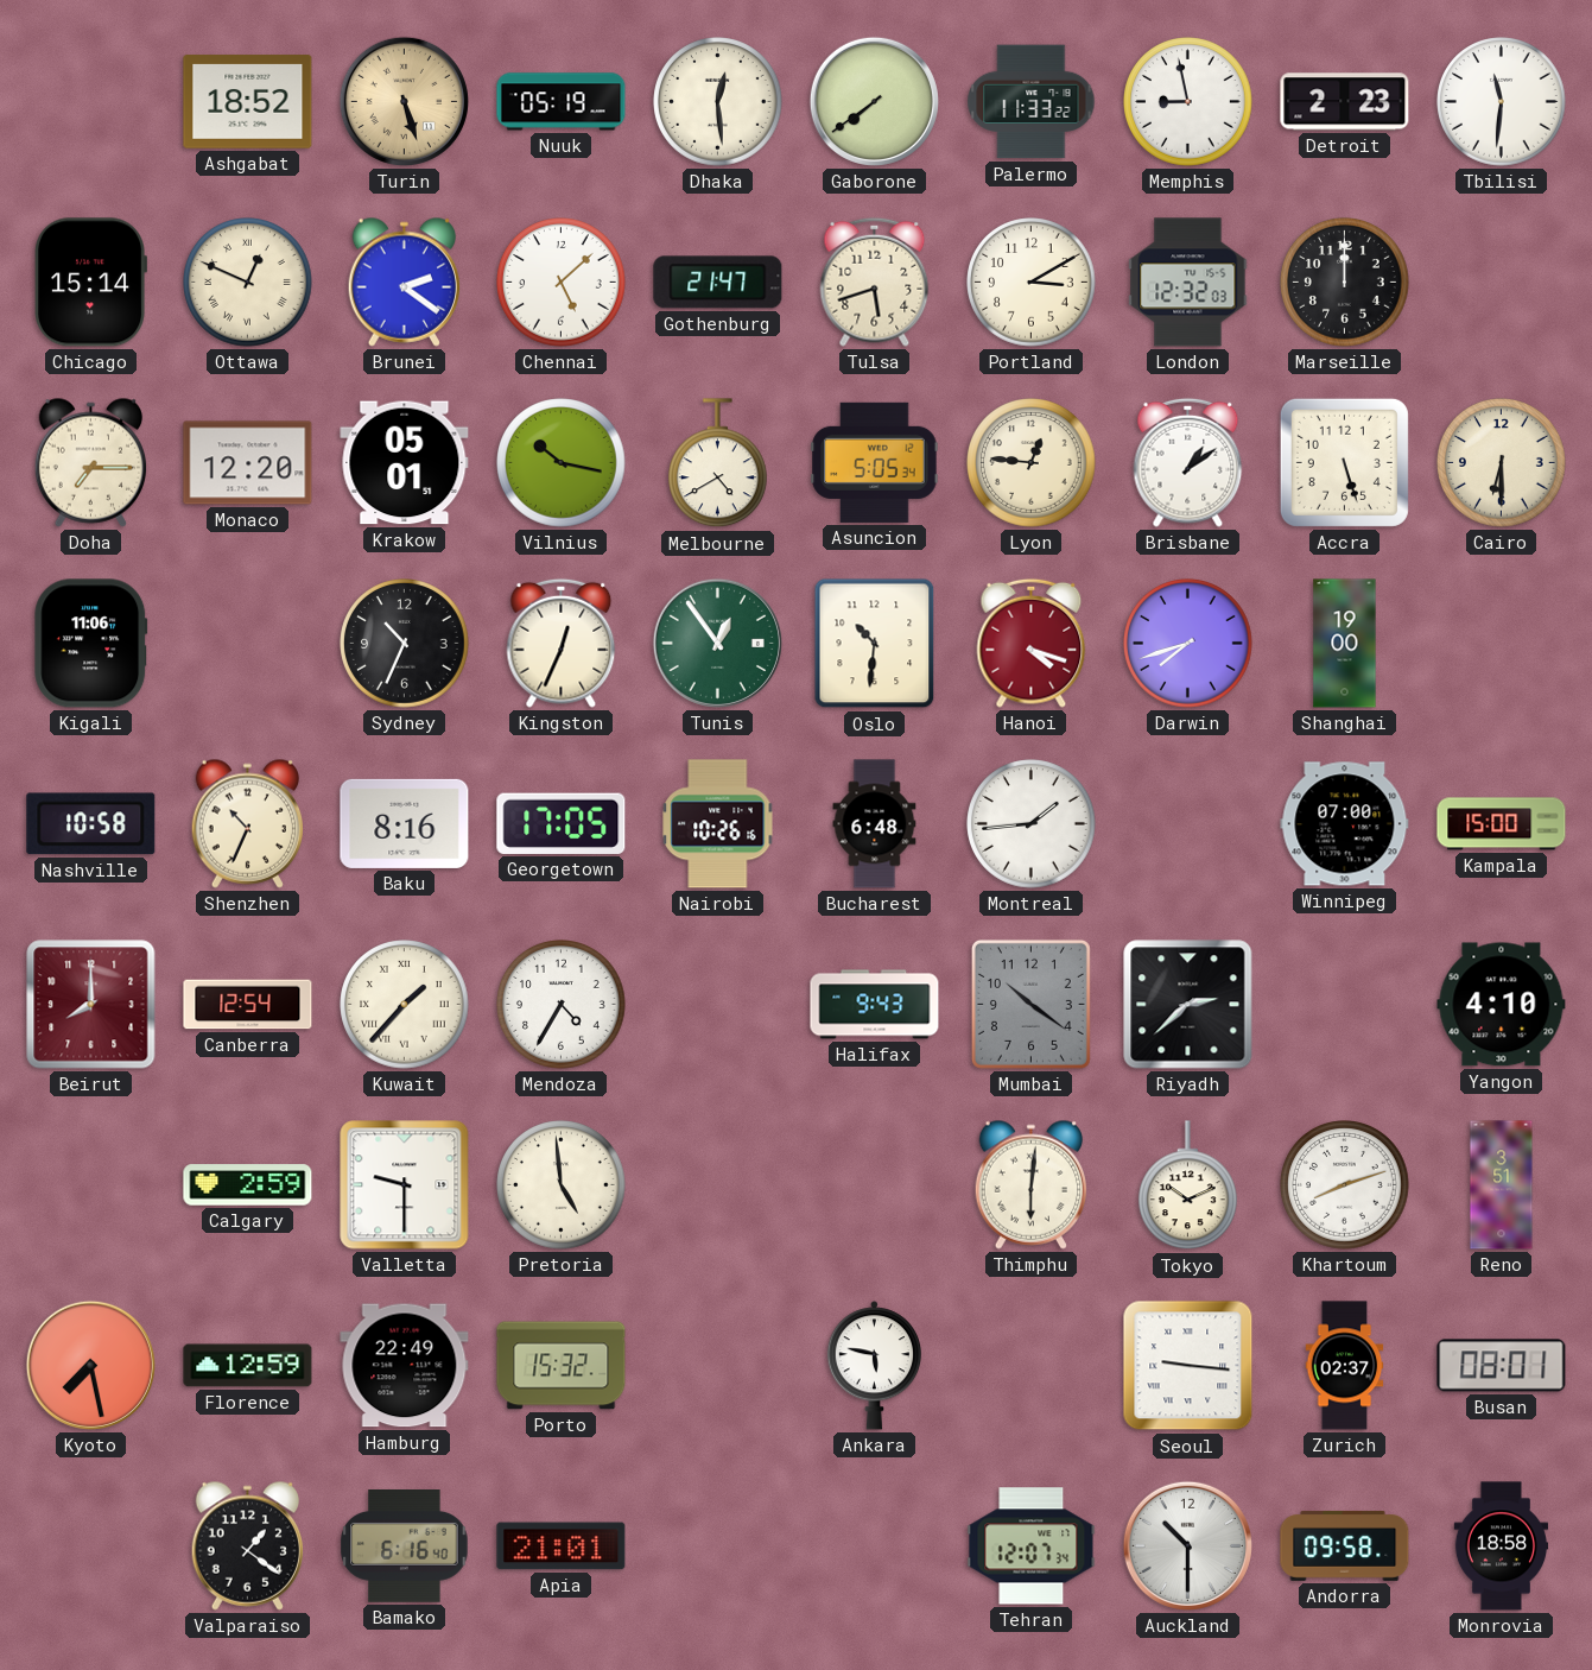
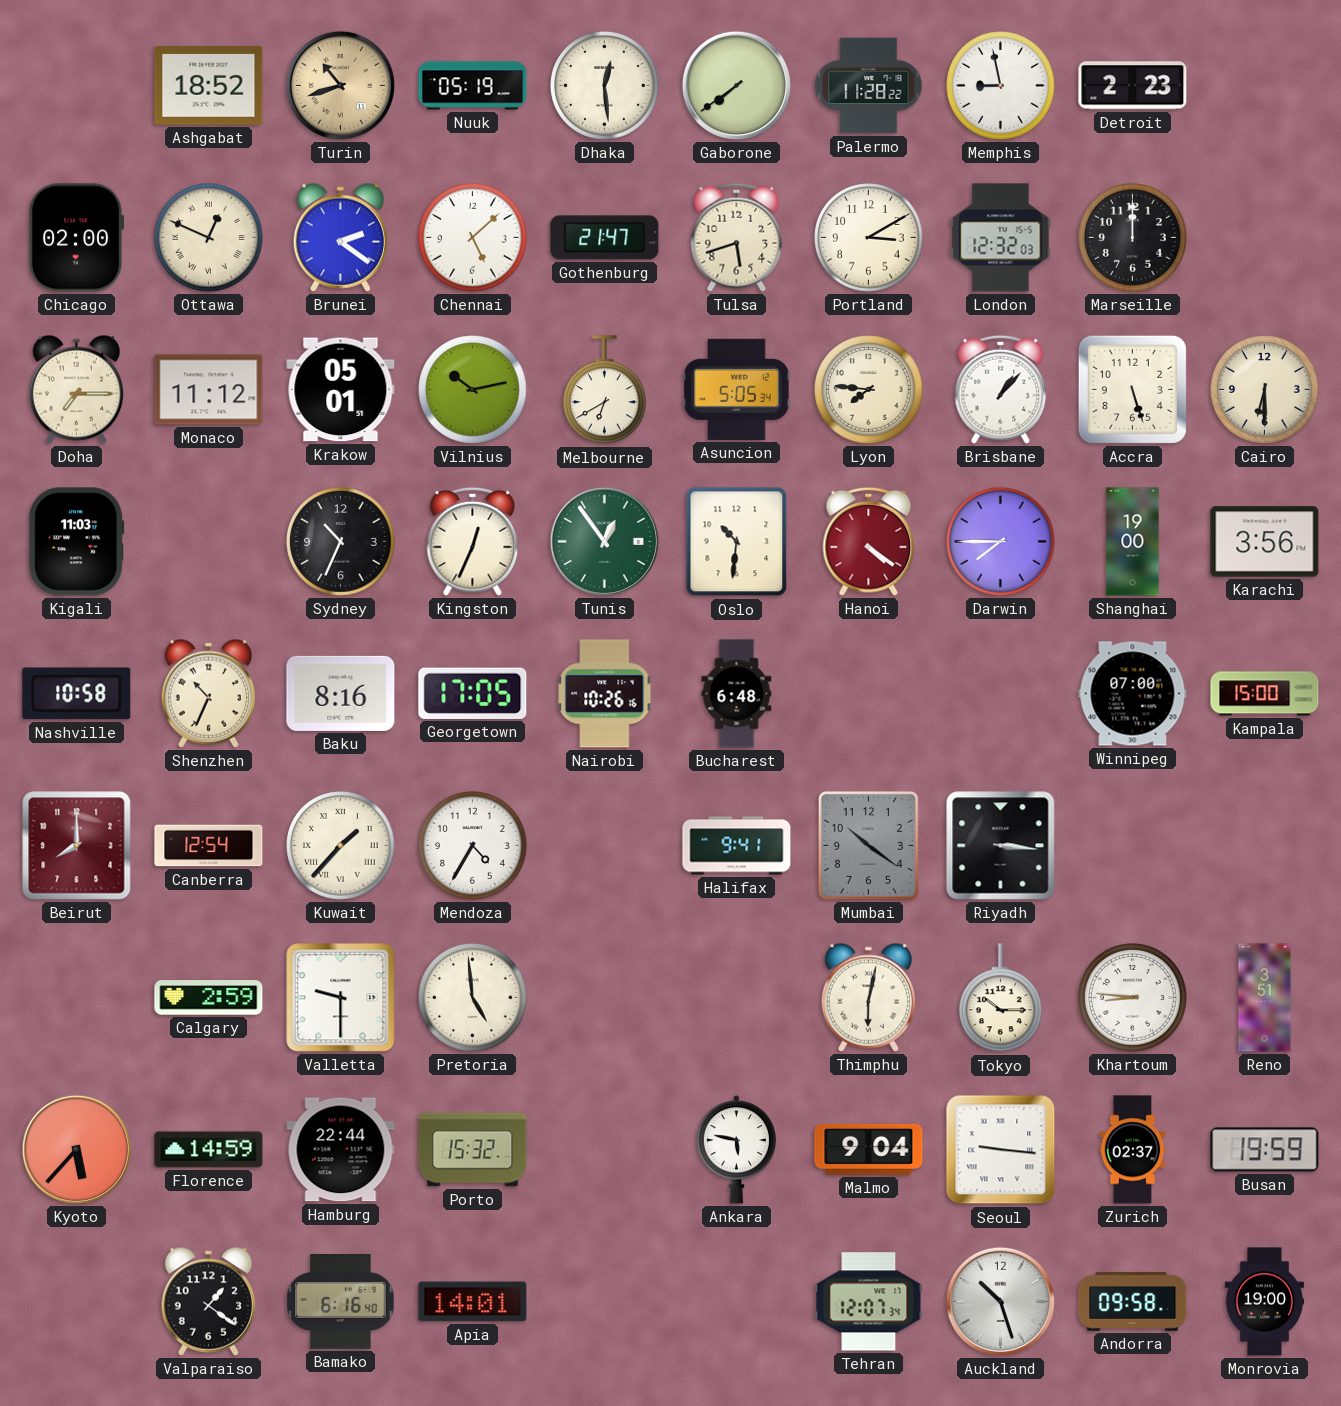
Turin: 5:27 -> 10:42
Palermo: 11:33 -> 11:28
Tbilisi: 11:31 -> none
Chicago: 15:14 -> 02:00
Monaco: 12:20 -> 11:12
Vilnius: 10:17 -> 10:13
Melbourne: 4:40 -> 6:40
Lyon: 12:46 -> 7:46
Brisbane: 1:09 -> 1:07
Kigali: 11:06 -> 11:03
Hanoi: 4:18 -> 4:21
Darwin: 7:42 -> 7:45
Karachi: none -> 3:56
Montreal: 1:44 -> none
Halifax: 9:43 -> 9:41
Riyadh: 2:38 -> 3:16
Yangon: 4:10 -> none
Thimphu: 6:01 -> 6:02
Tokyo: 10:11 -> 10:15
Khartoum: 8:12 -> 8:46
Kyoto: 7:28 -> 5:37
Florence: 12:59 -> 14:59
Hamburg: 22:49 -> 22:44
Malmo: none -> 9:04
Busan: 08:01 -> 19:59
Apia: 21:01 -> 14:01
Auckland: 10:30 -> 10:27
Monrovia: 18:58 -> 19:00
